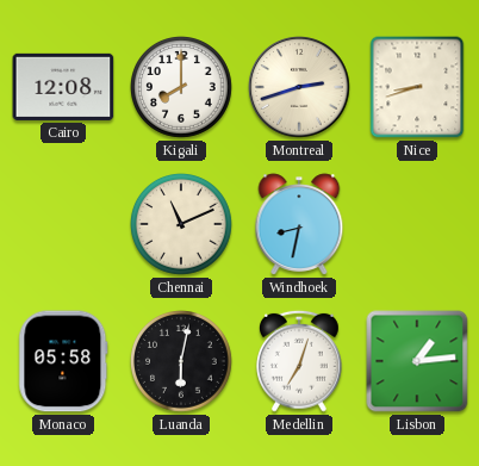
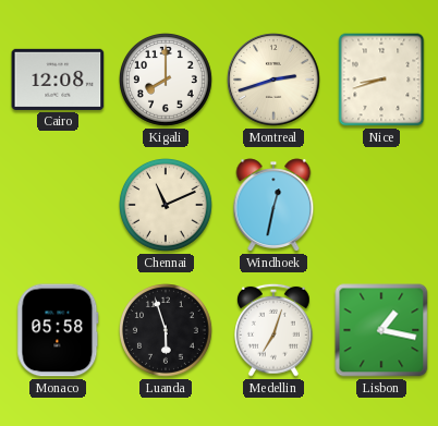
Windhoek: 8:32 -> 12:32
Luanda: 6:02 -> 5:57
Lisbon: 1:14 -> 1:17
